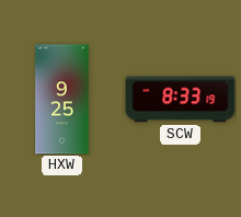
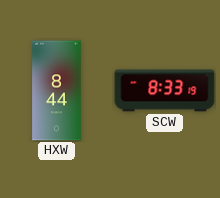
HXW: 9:25 -> 8:44
